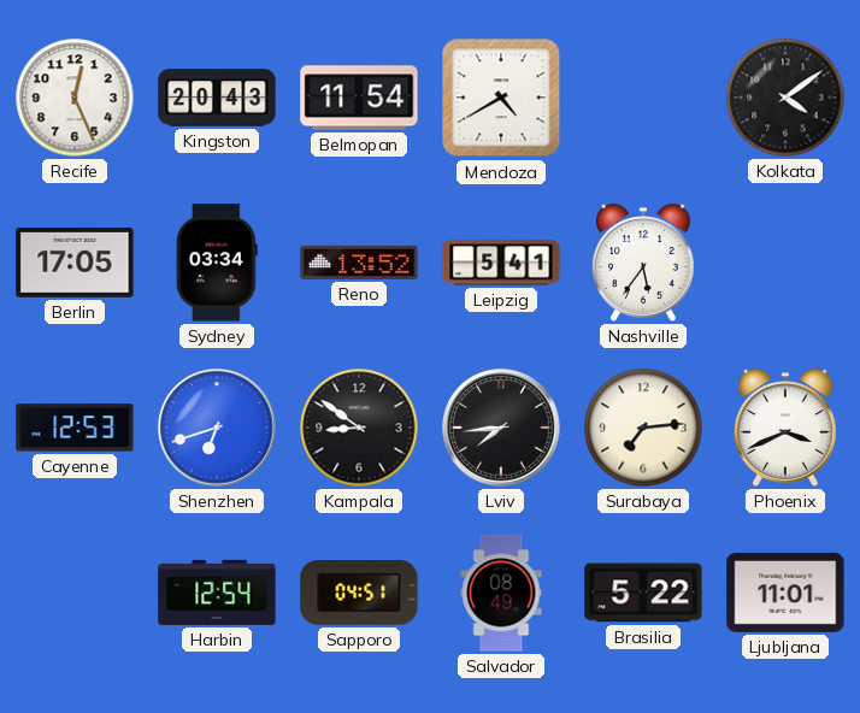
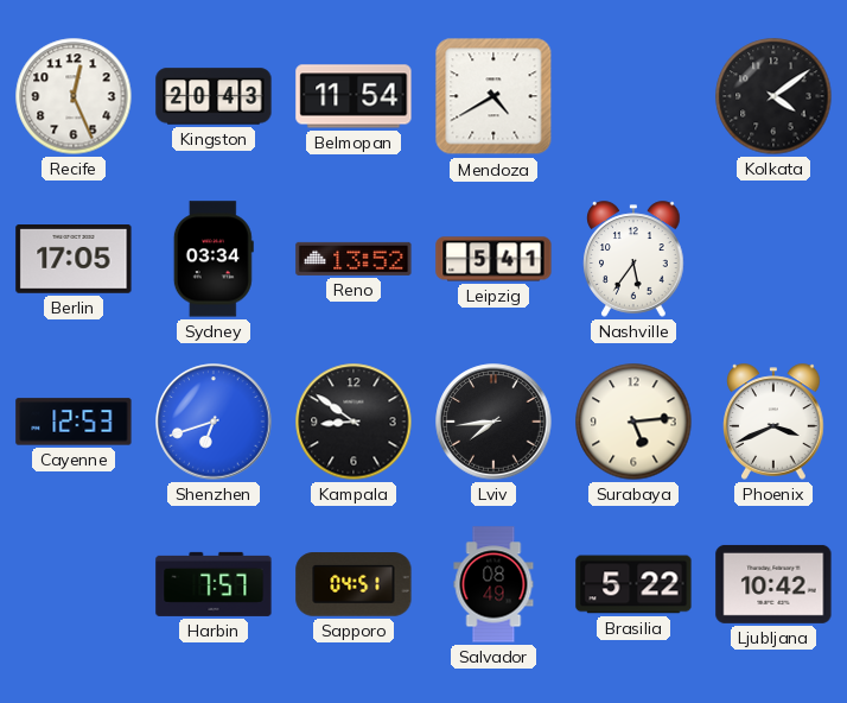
Surabaya: 7:14 -> 5:14
Harbin: 12:54 -> 7:57
Ljubljana: 11:01 -> 10:42
